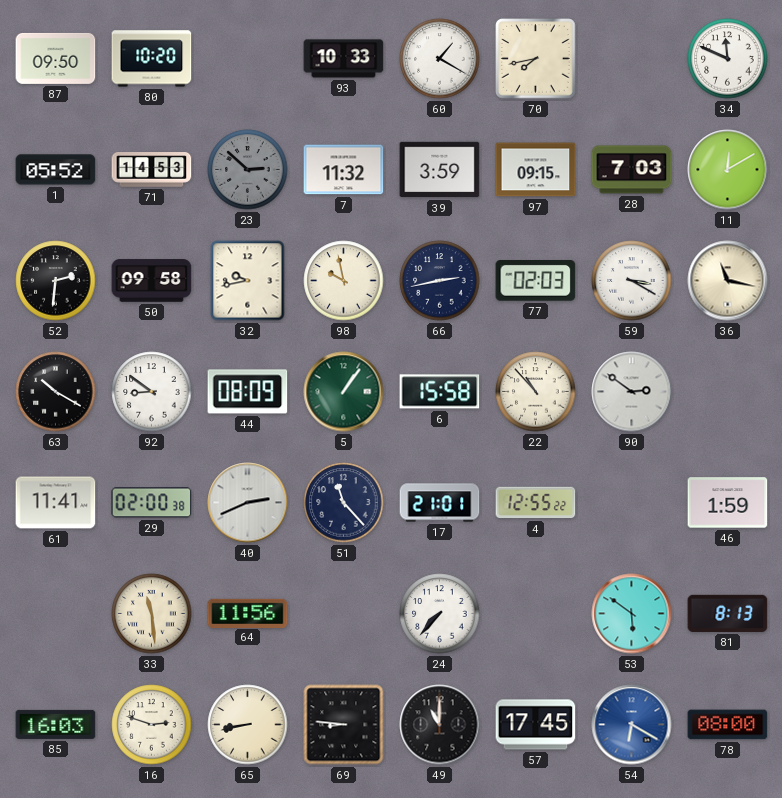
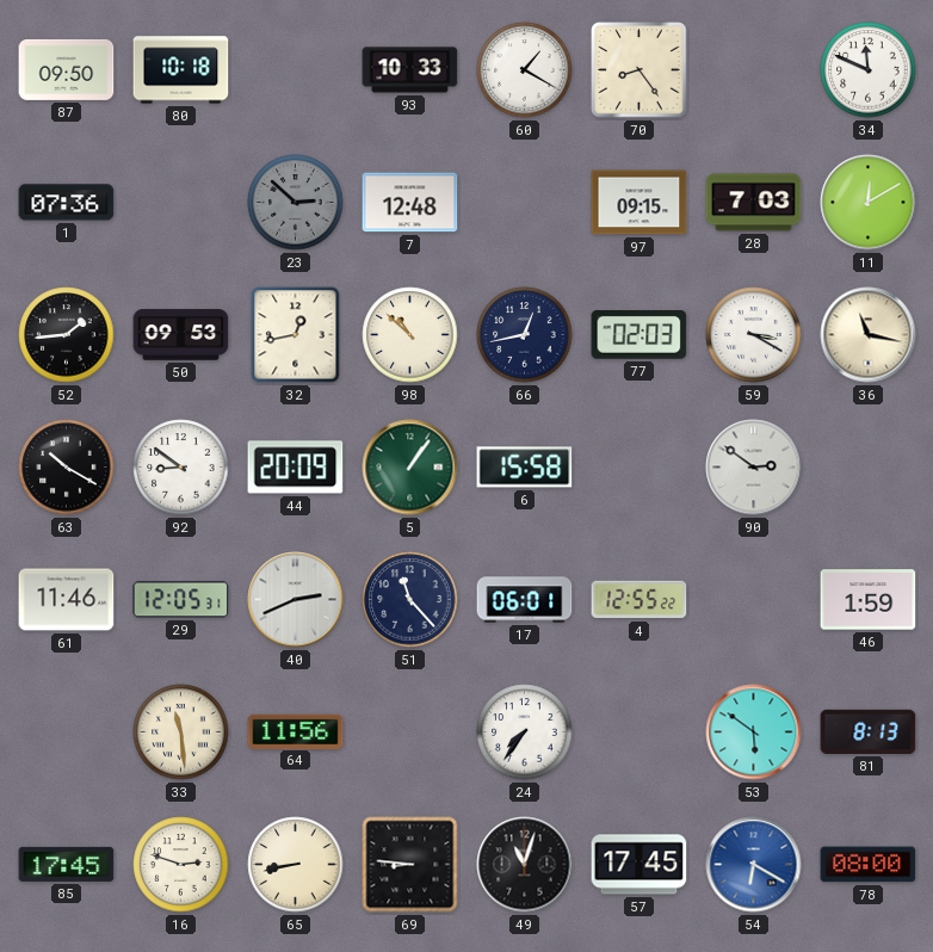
80: 10:20 -> 10:18
70: 7:43 -> 8:24
1: 05:52 -> 07:36
71: 14:53 -> none
7: 11:32 -> 12:48
39: 3:59 -> none
52: 2:31 -> 1:44
50: 09:58 -> 09:53
32: 9:43 -> 12:43
98: 9:58 -> 10:52
66: 2:43 -> 12:43
44: 08:09 -> 20:09
22: 10:53 -> none
61: 11:41 -> 11:46
29: 02:00 -> 12:05
17: 21:01 -> 06:01
24: 7:37 -> 7:36
85: 16:03 -> 17:45
49: 11:00 -> 11:03
